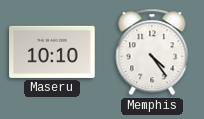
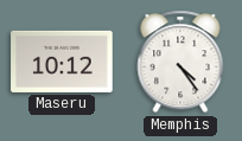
Maseru: 10:10 -> 10:12
